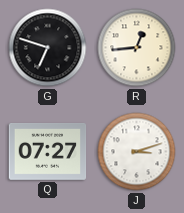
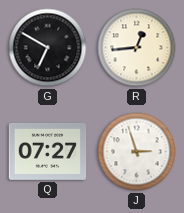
G: 6:48 -> 6:50
J: 3:12 -> 2:57
